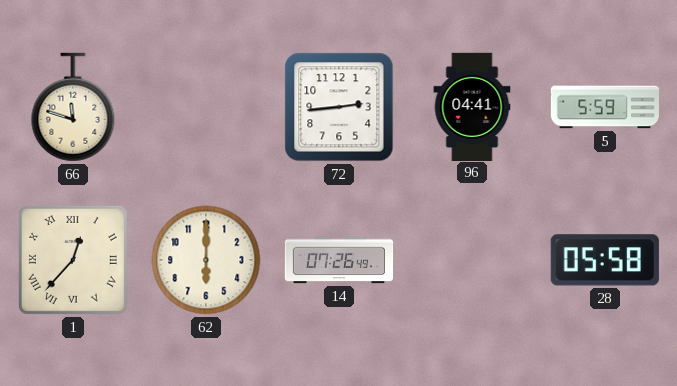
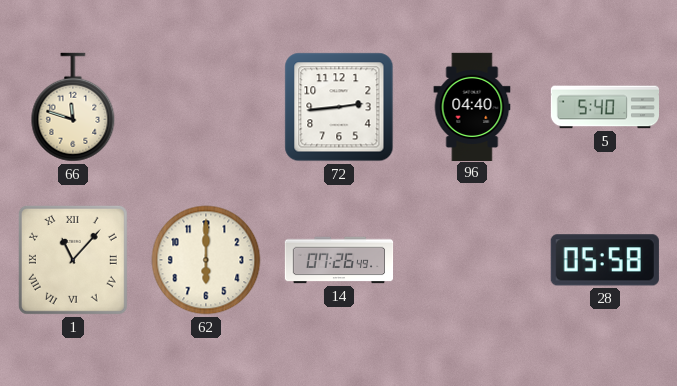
96: 04:41 -> 04:40
5: 5:59 -> 5:40
1: 12:37 -> 11:07
